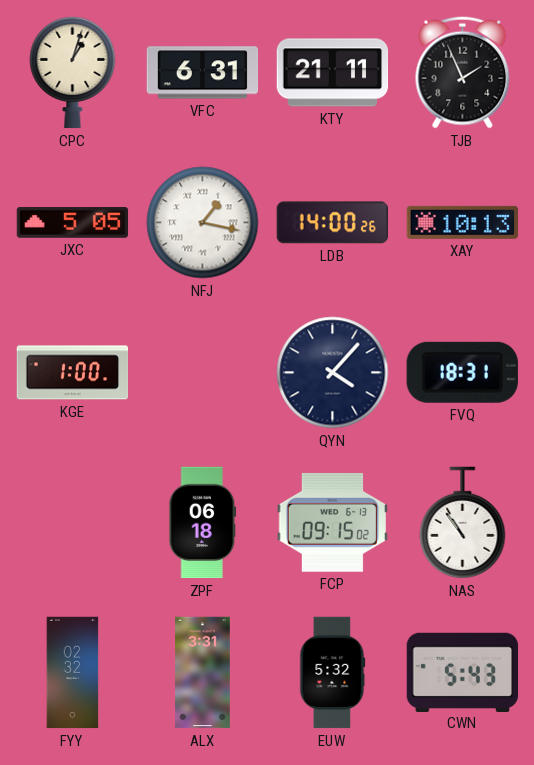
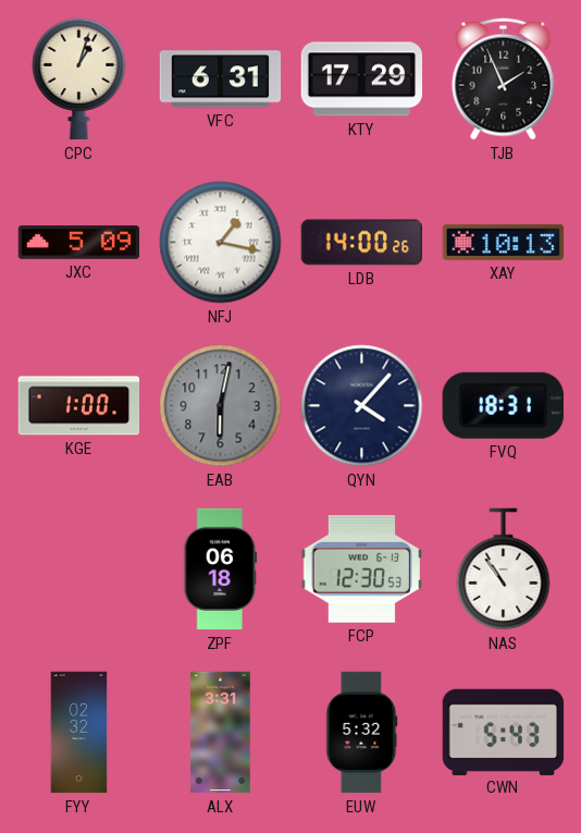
KTY: 21:11 -> 17:29
JXC: 5:05 -> 5:09
EAB: none -> 6:02
FCP: 09:15 -> 12:30
